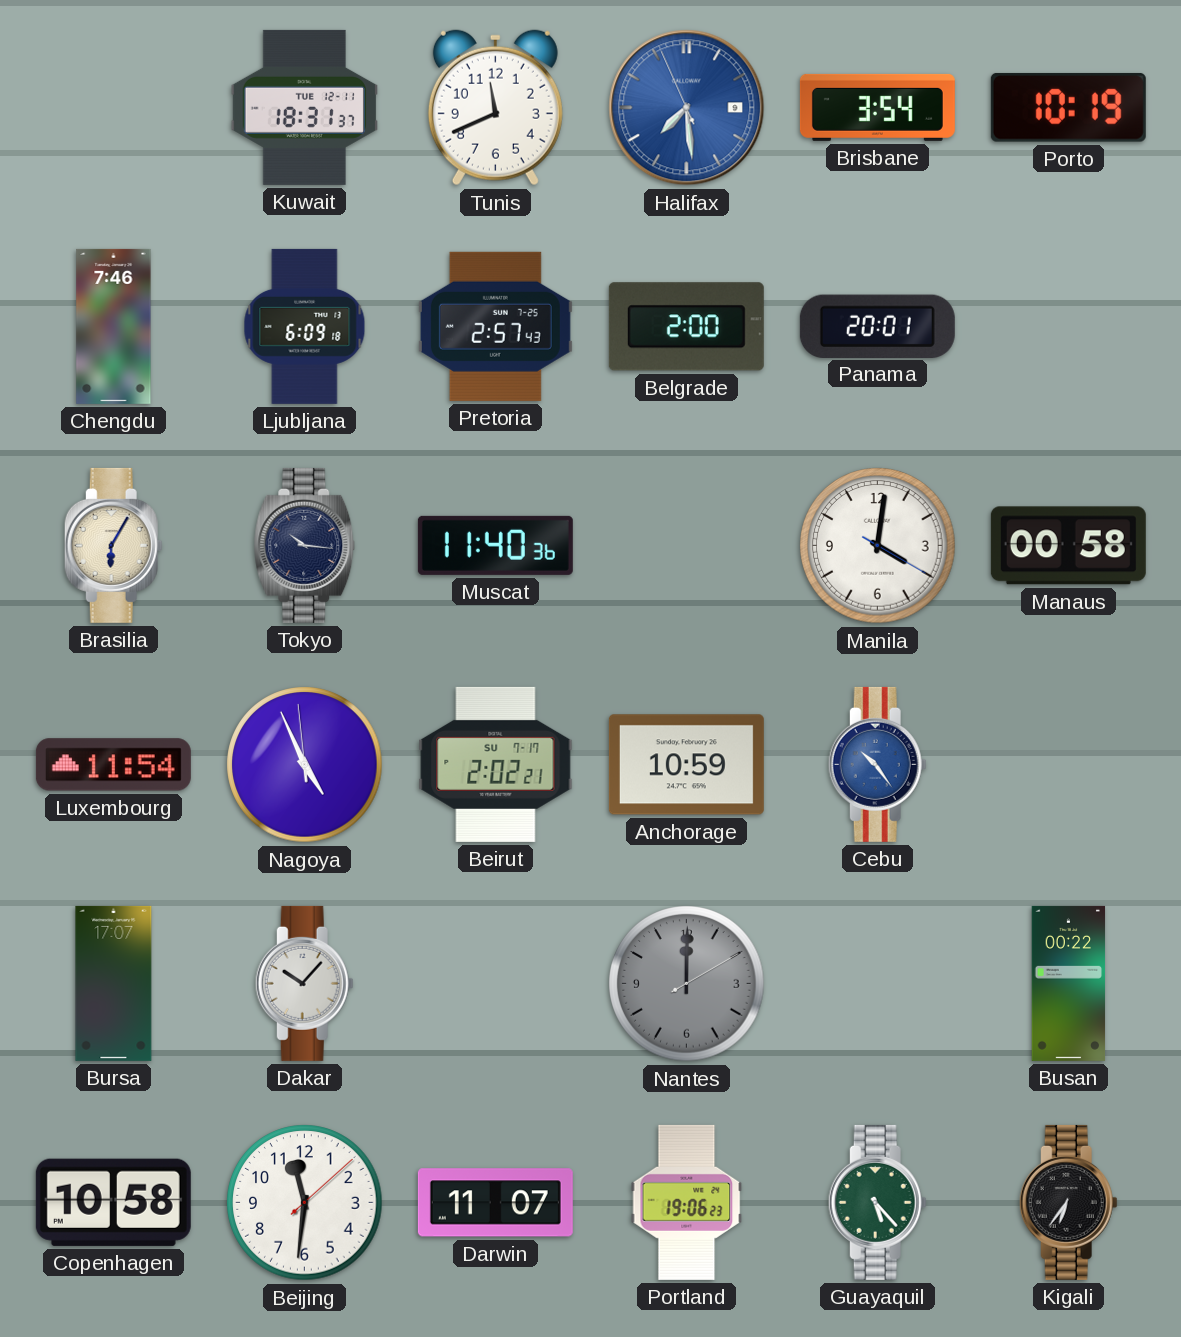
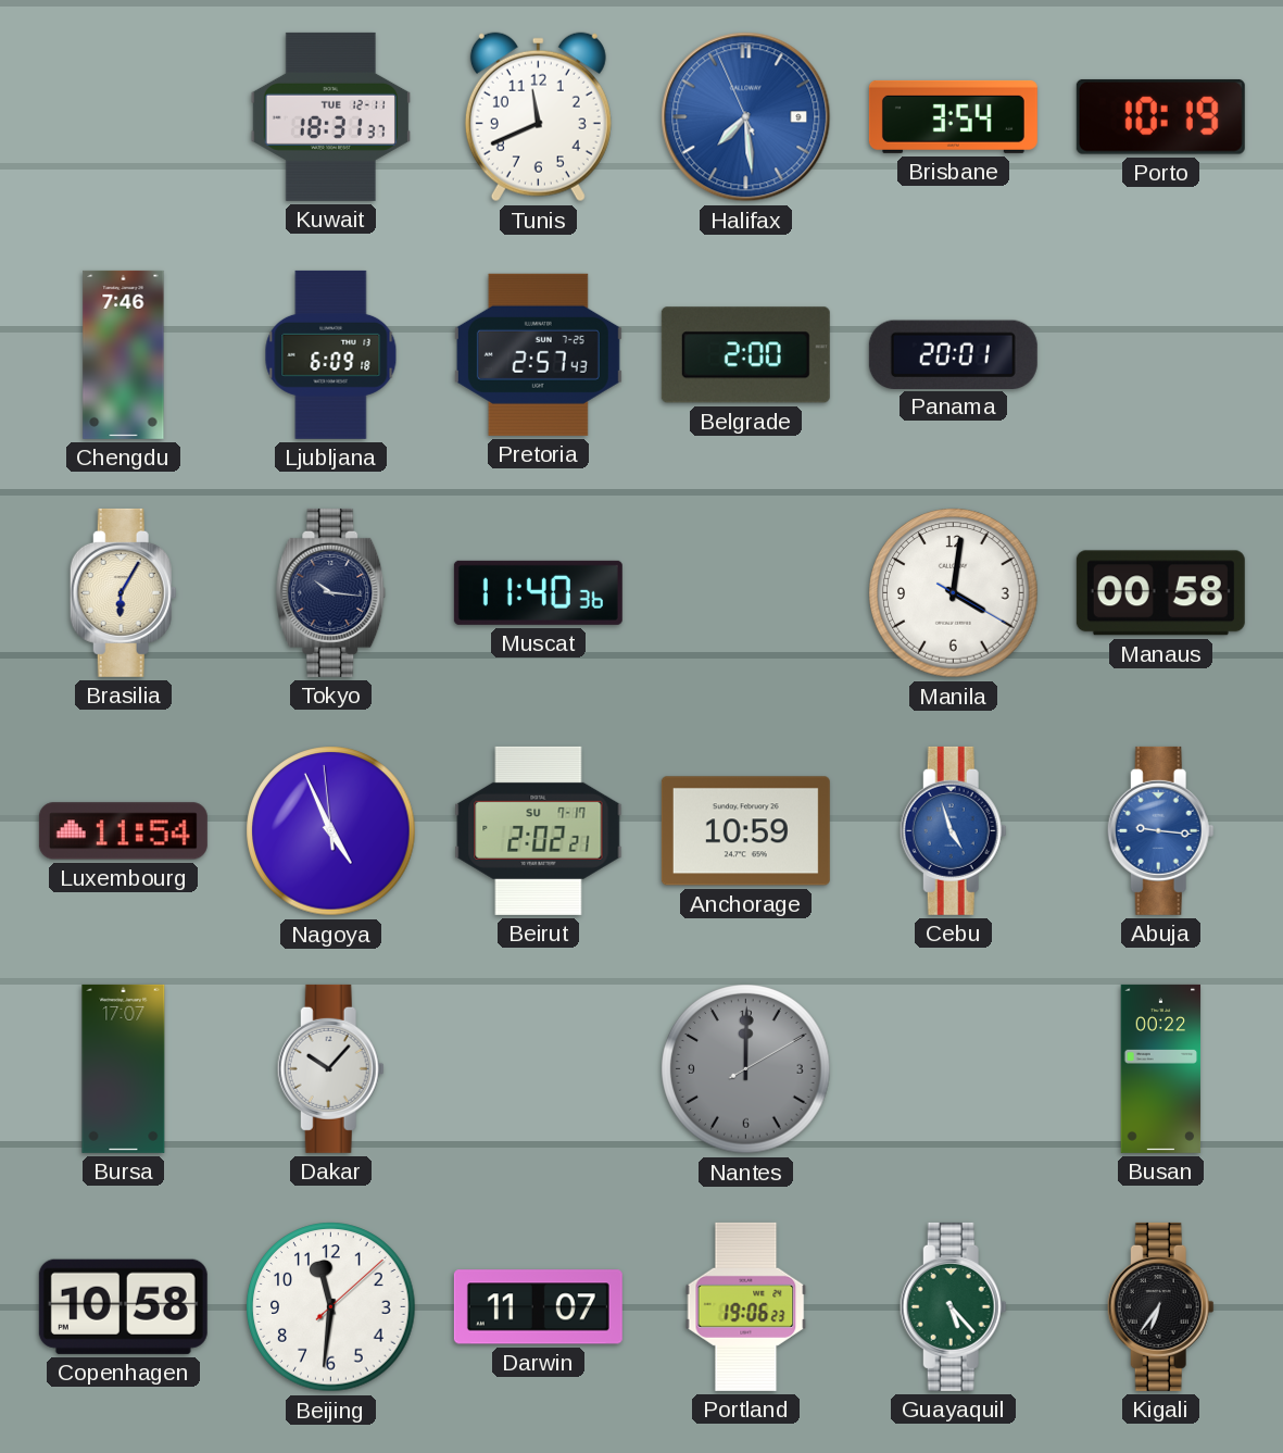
Cebu: 10:24 -> 4:57
Abuja: none -> 9:16
